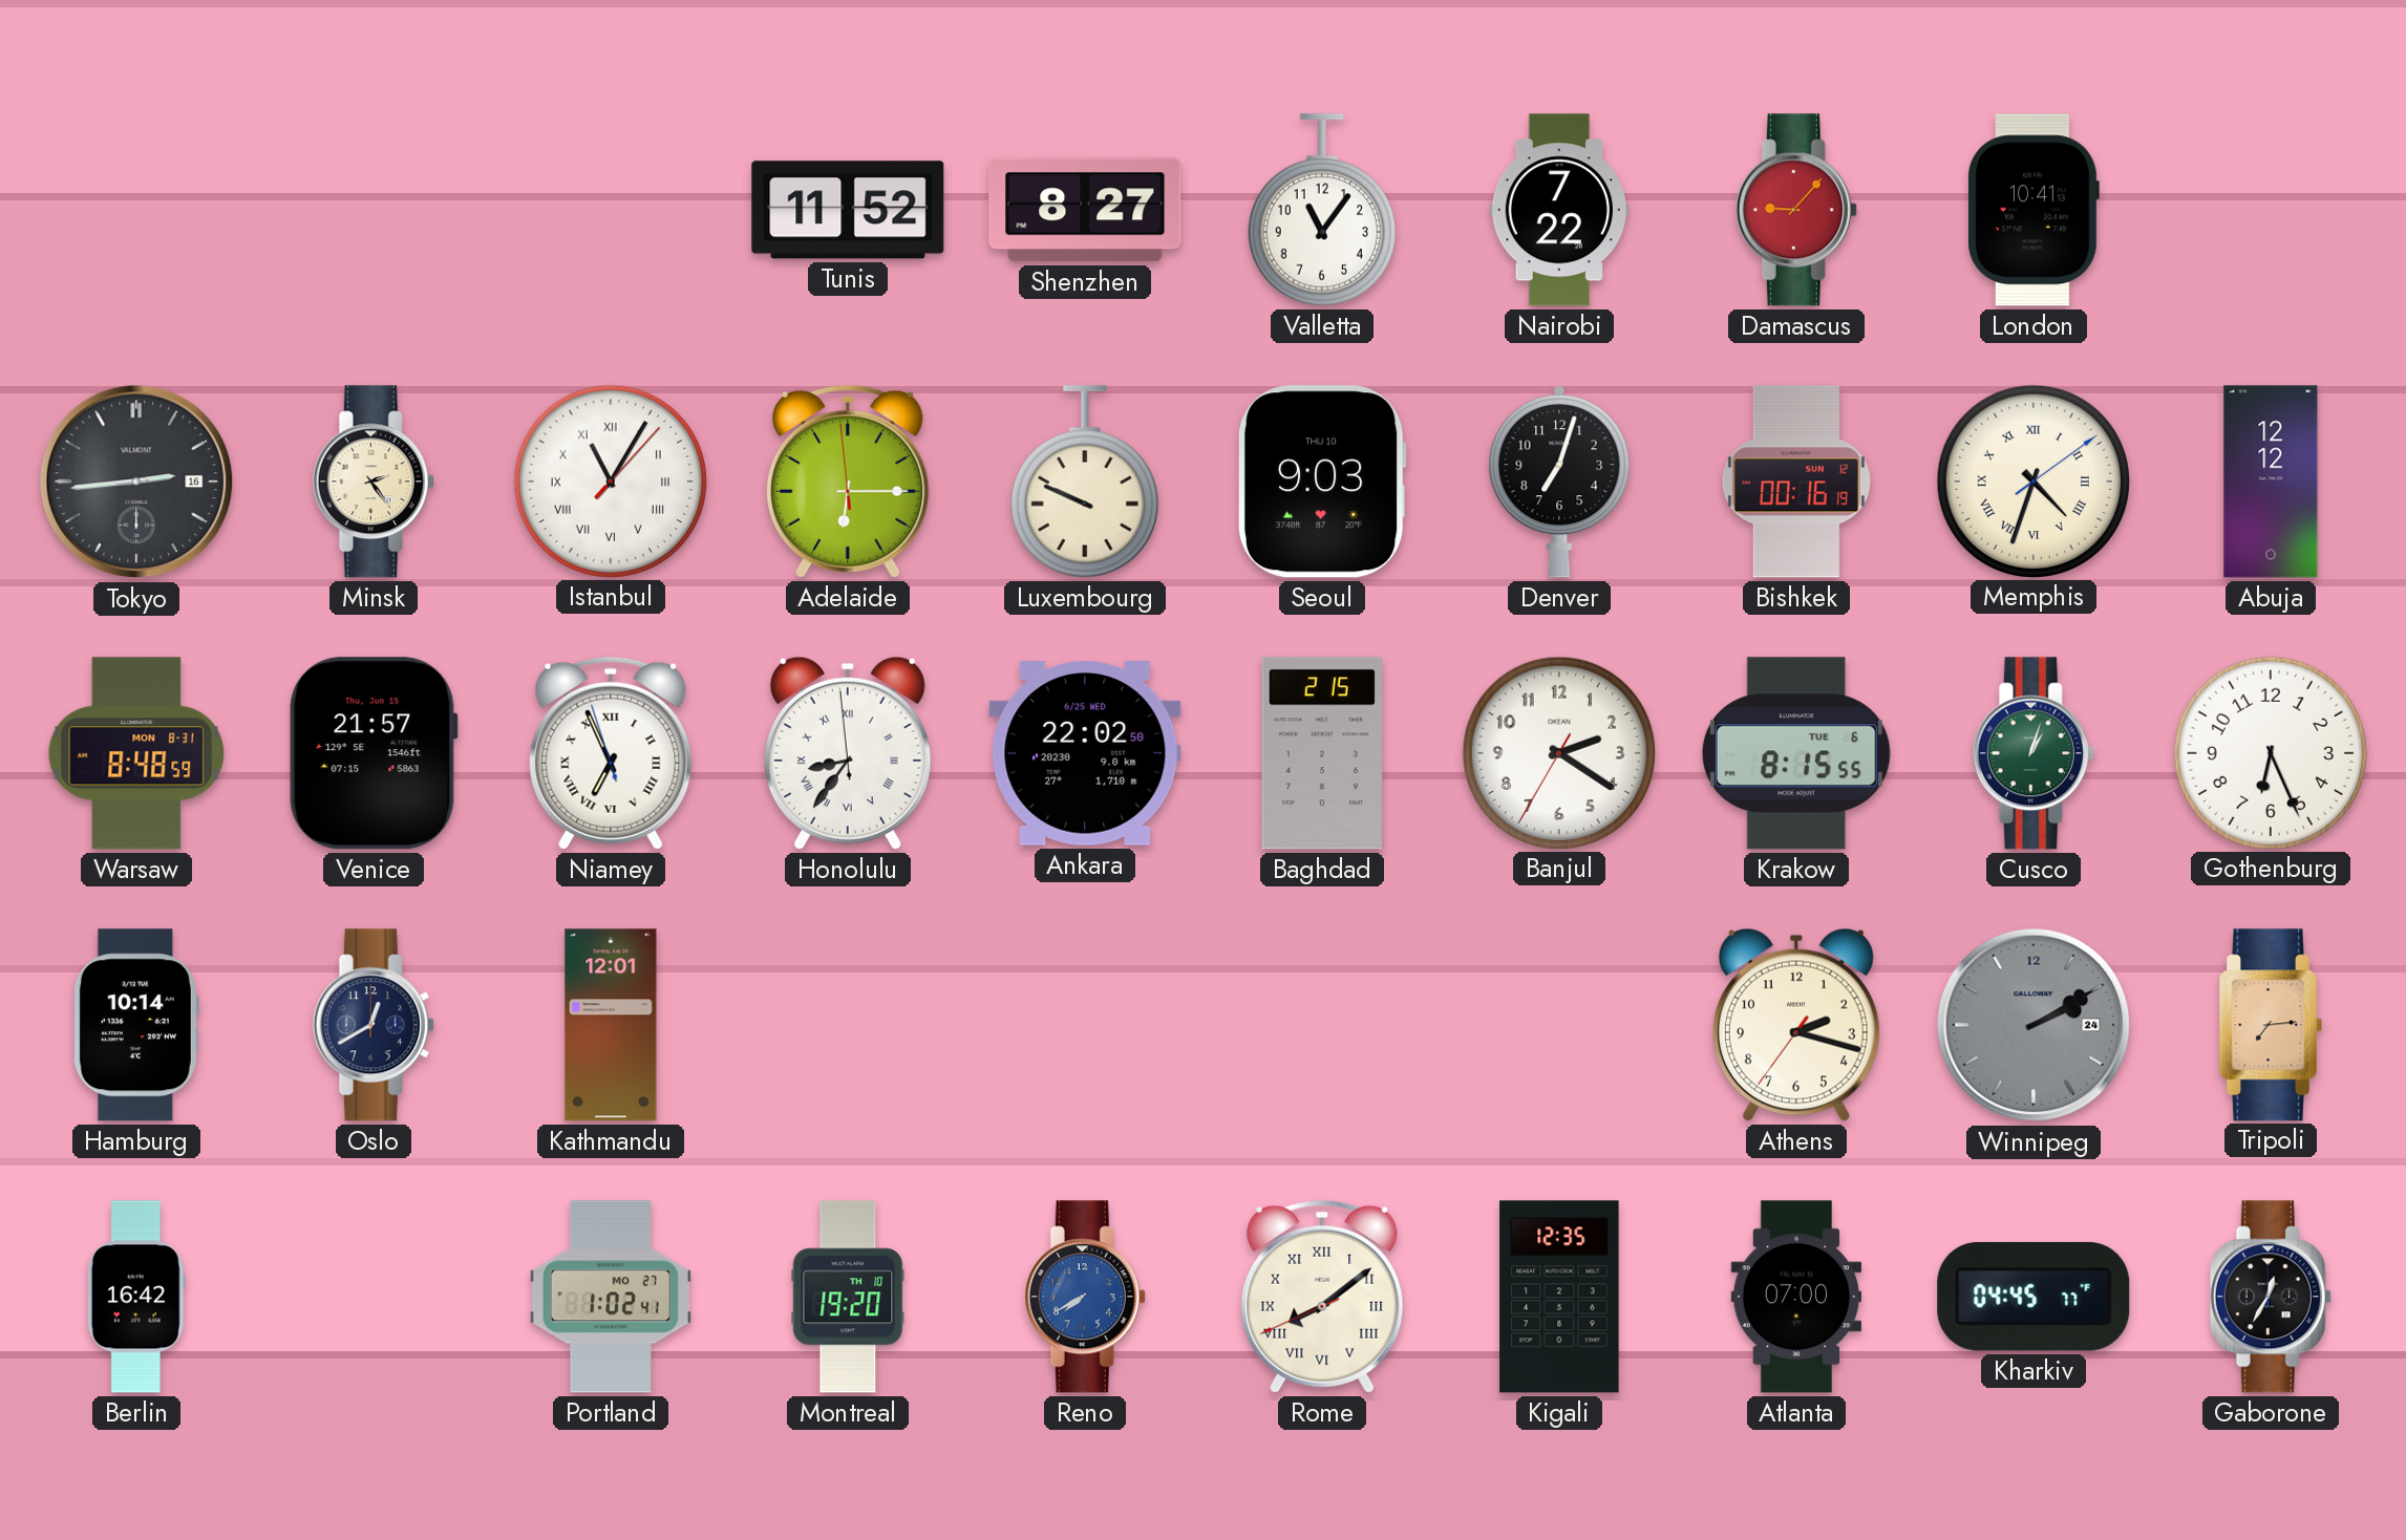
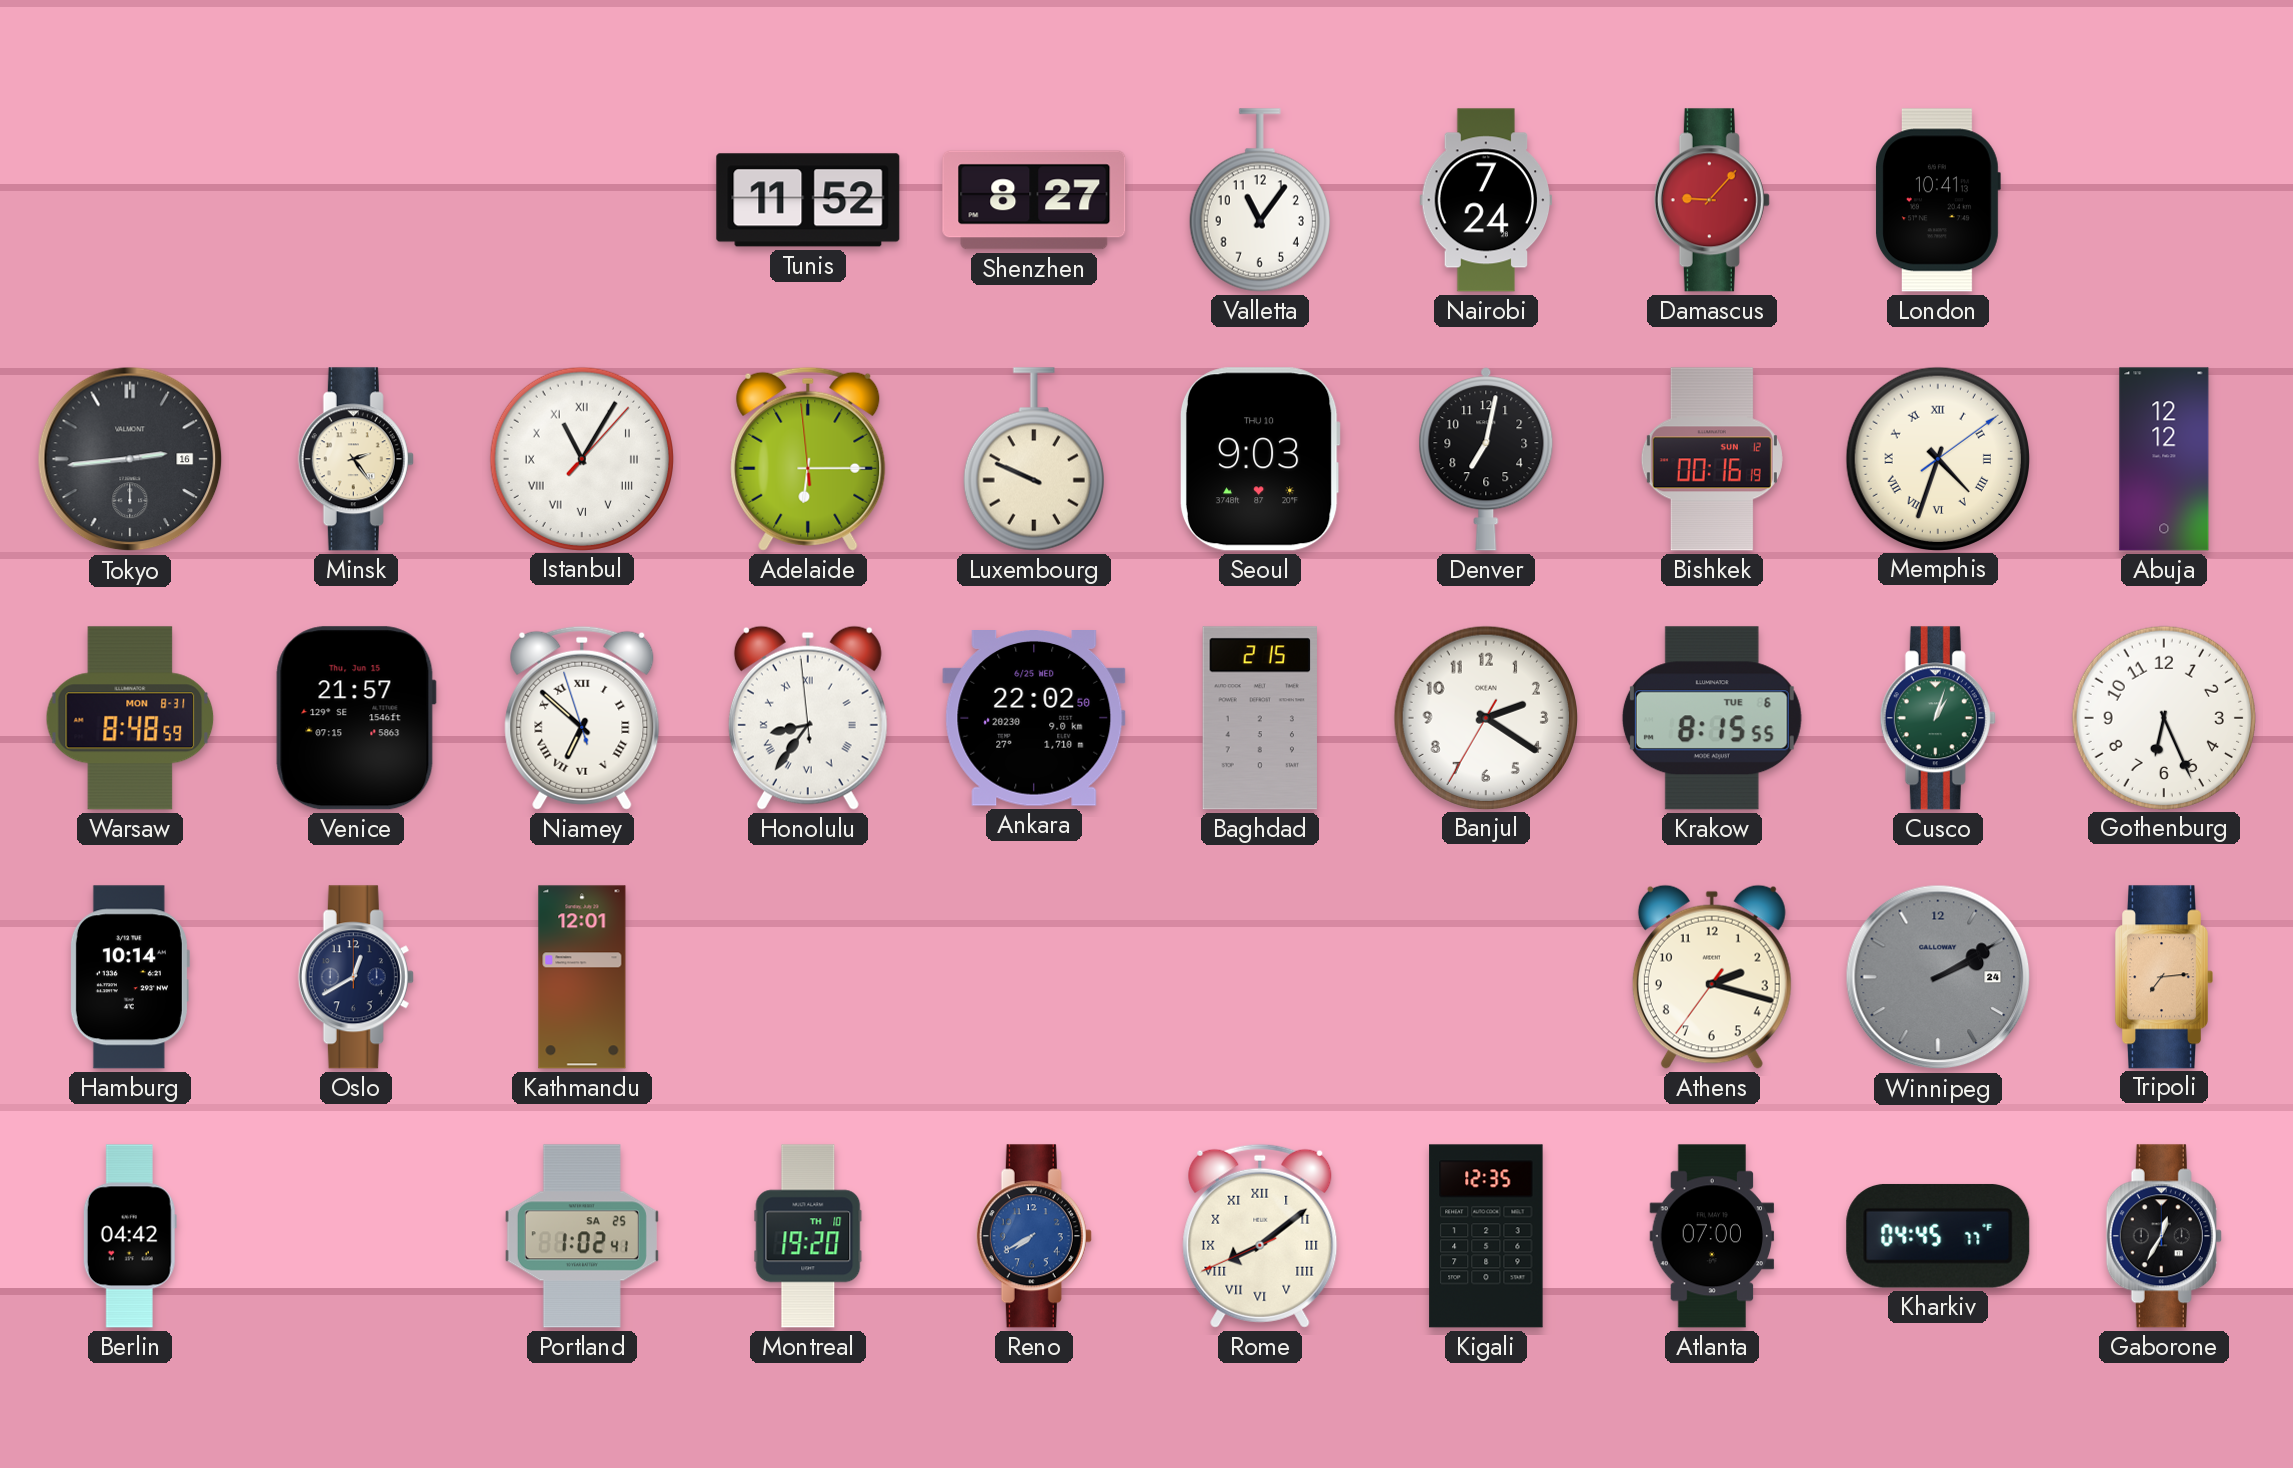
Nairobi: 7:22 -> 7:24
Denver: 7:03 -> 7:02
Niamey: 6:55 -> 6:51
Berlin: 16:42 -> 04:42
Portland date: MO 27 -> SA 25
